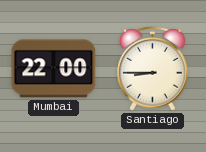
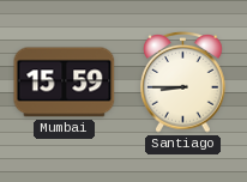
Mumbai: 22:00 -> 15:59
